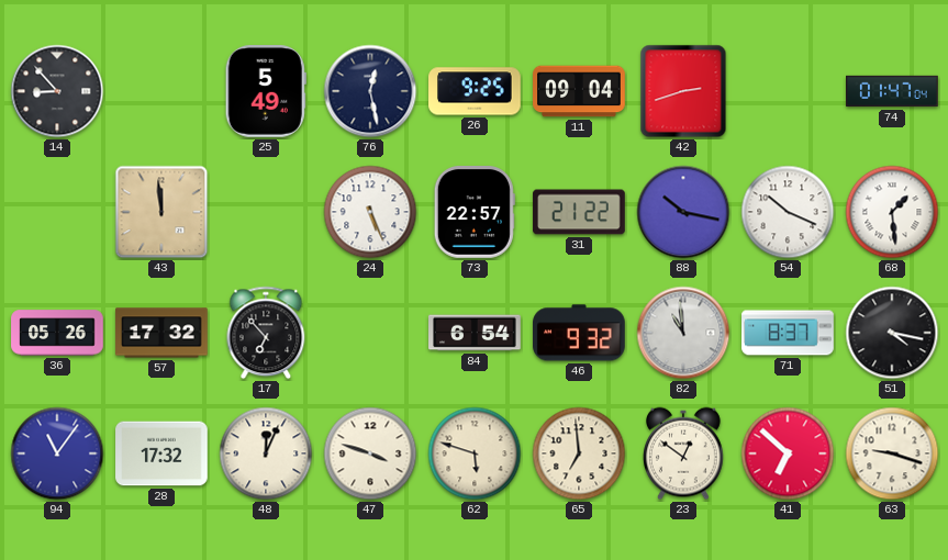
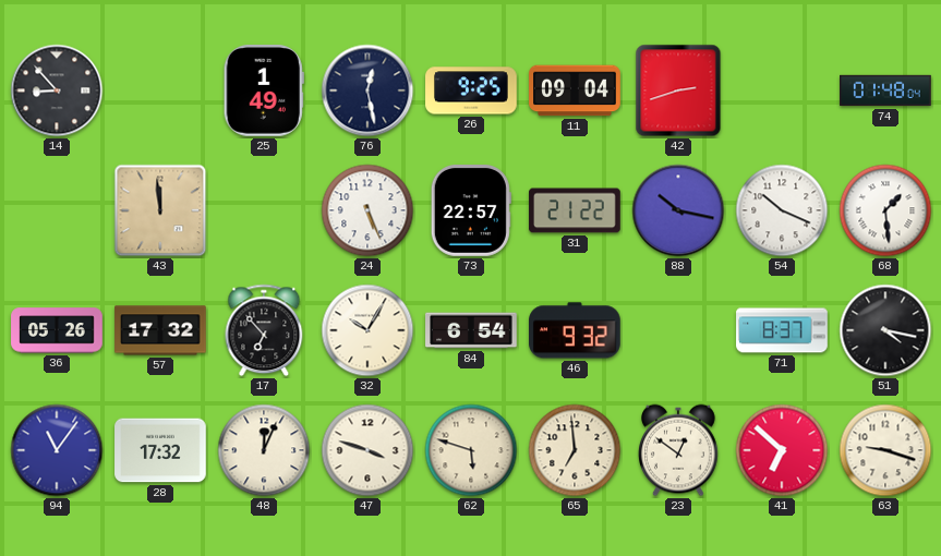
25: 5:49 -> 1:49
74: 01:47 -> 01:48
32: none -> 10:05
82: 10:59 -> none
